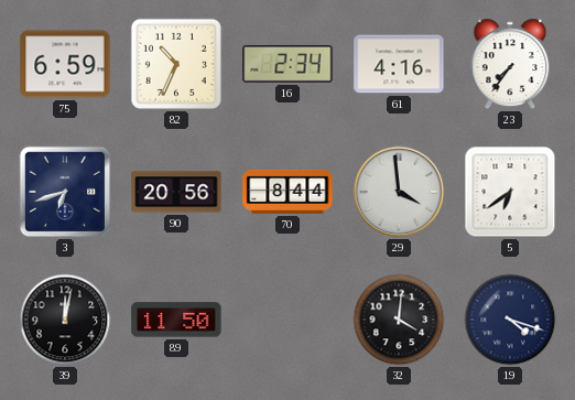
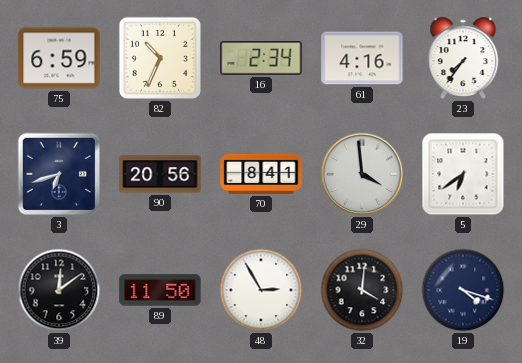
70: 8:44 -> 8:41
39: 12:02 -> 12:09
48: none -> 2:55
